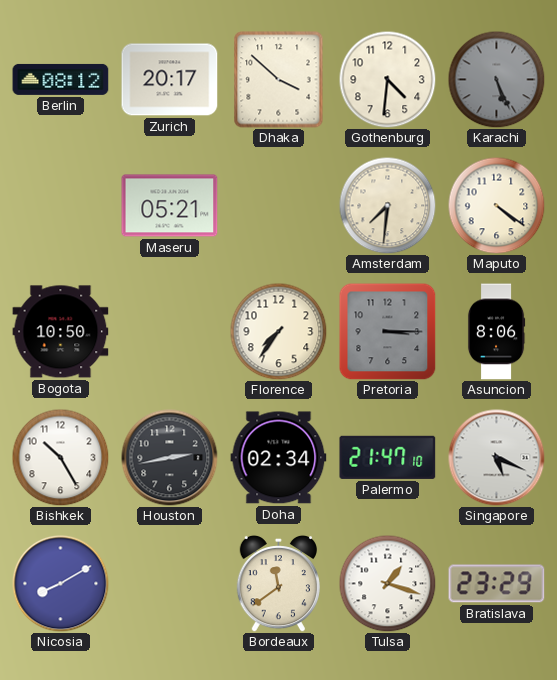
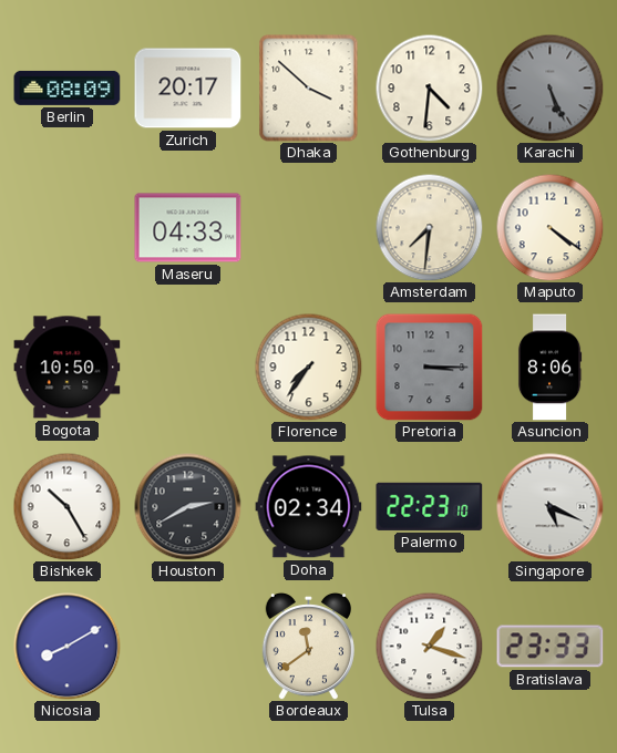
Berlin: 08:12 -> 08:09
Maseru: 05:21 -> 04:33
Houston: 2:43 -> 2:40
Palermo: 21:47 -> 22:23
Bratislava: 23:29 -> 23:33
